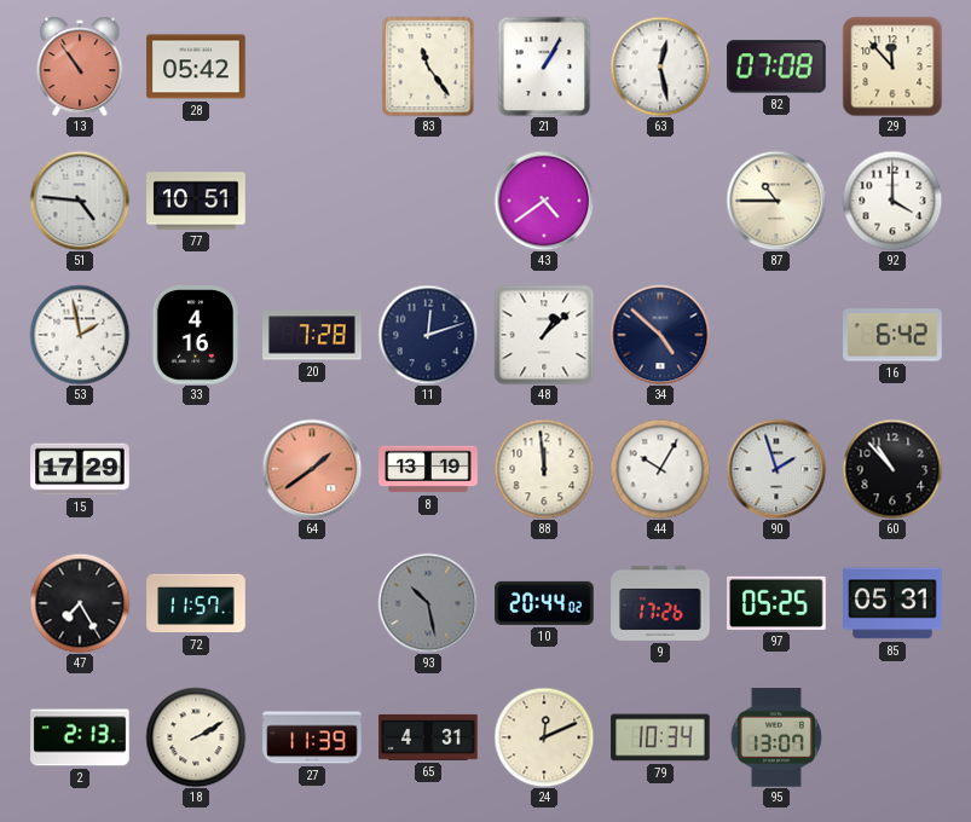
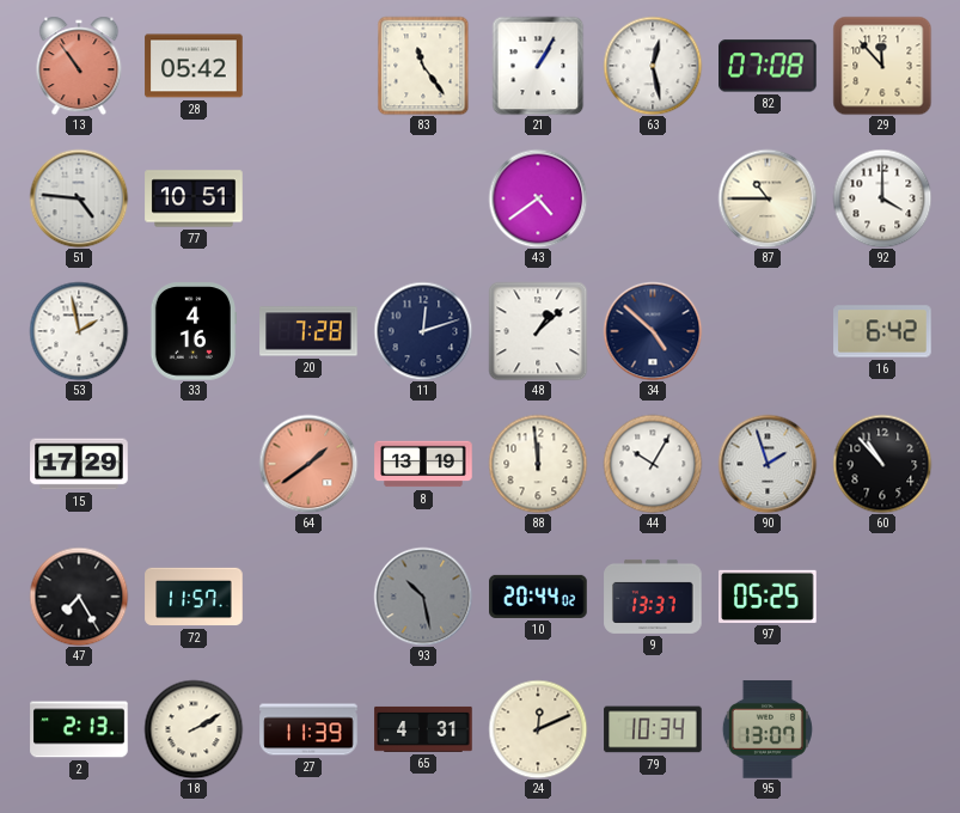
9: 17:26 -> 13:37
85: 05:31 -> none
